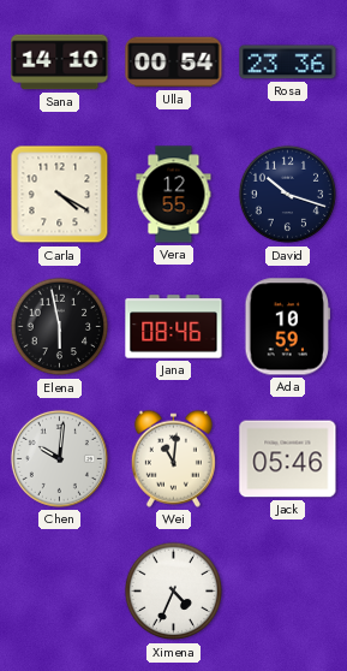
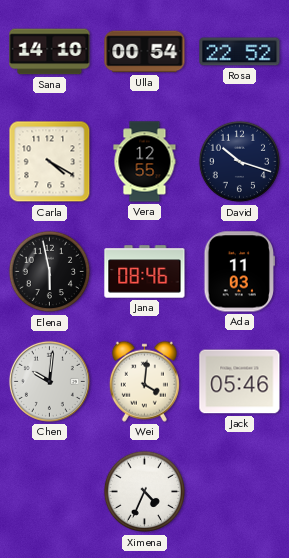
Rosa: 23:36 -> 22:52
Ada: 10:59 -> 11:03
Wei: 11:01 -> 4:01
